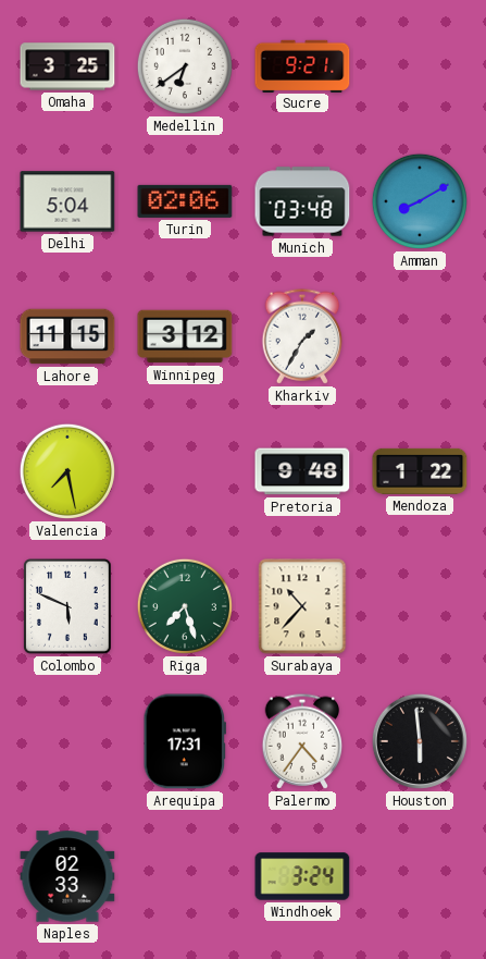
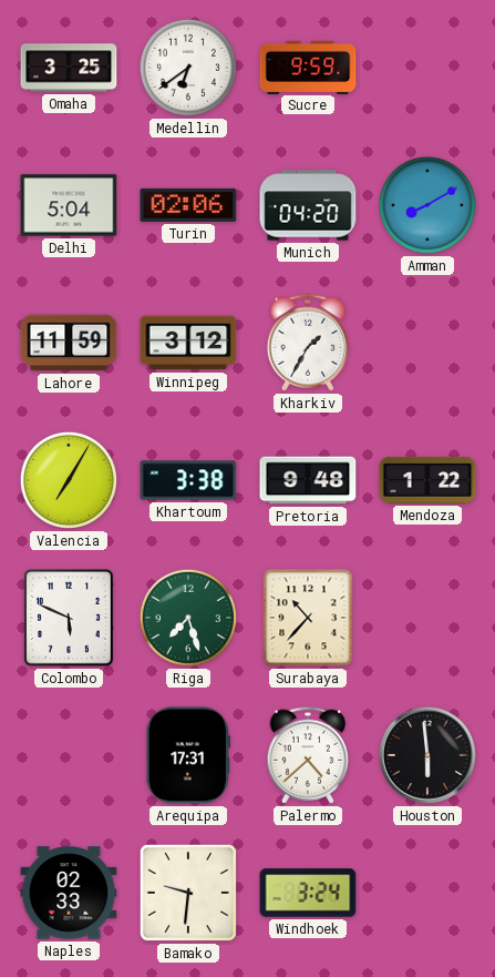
Sucre: 9:21 -> 9:59
Munich: 03:48 -> 04:20
Lahore: 11:15 -> 11:59
Valencia: 7:28 -> 7:05
Khartoum: none -> 3:38
Palermo: 4:36 -> 4:38
Bamako: none -> 9:31
